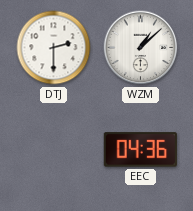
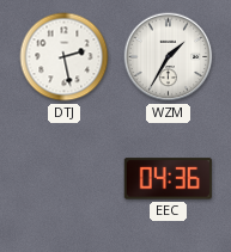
DTJ: 2:30 -> 2:28
WZM: 1:08 -> 1:35
